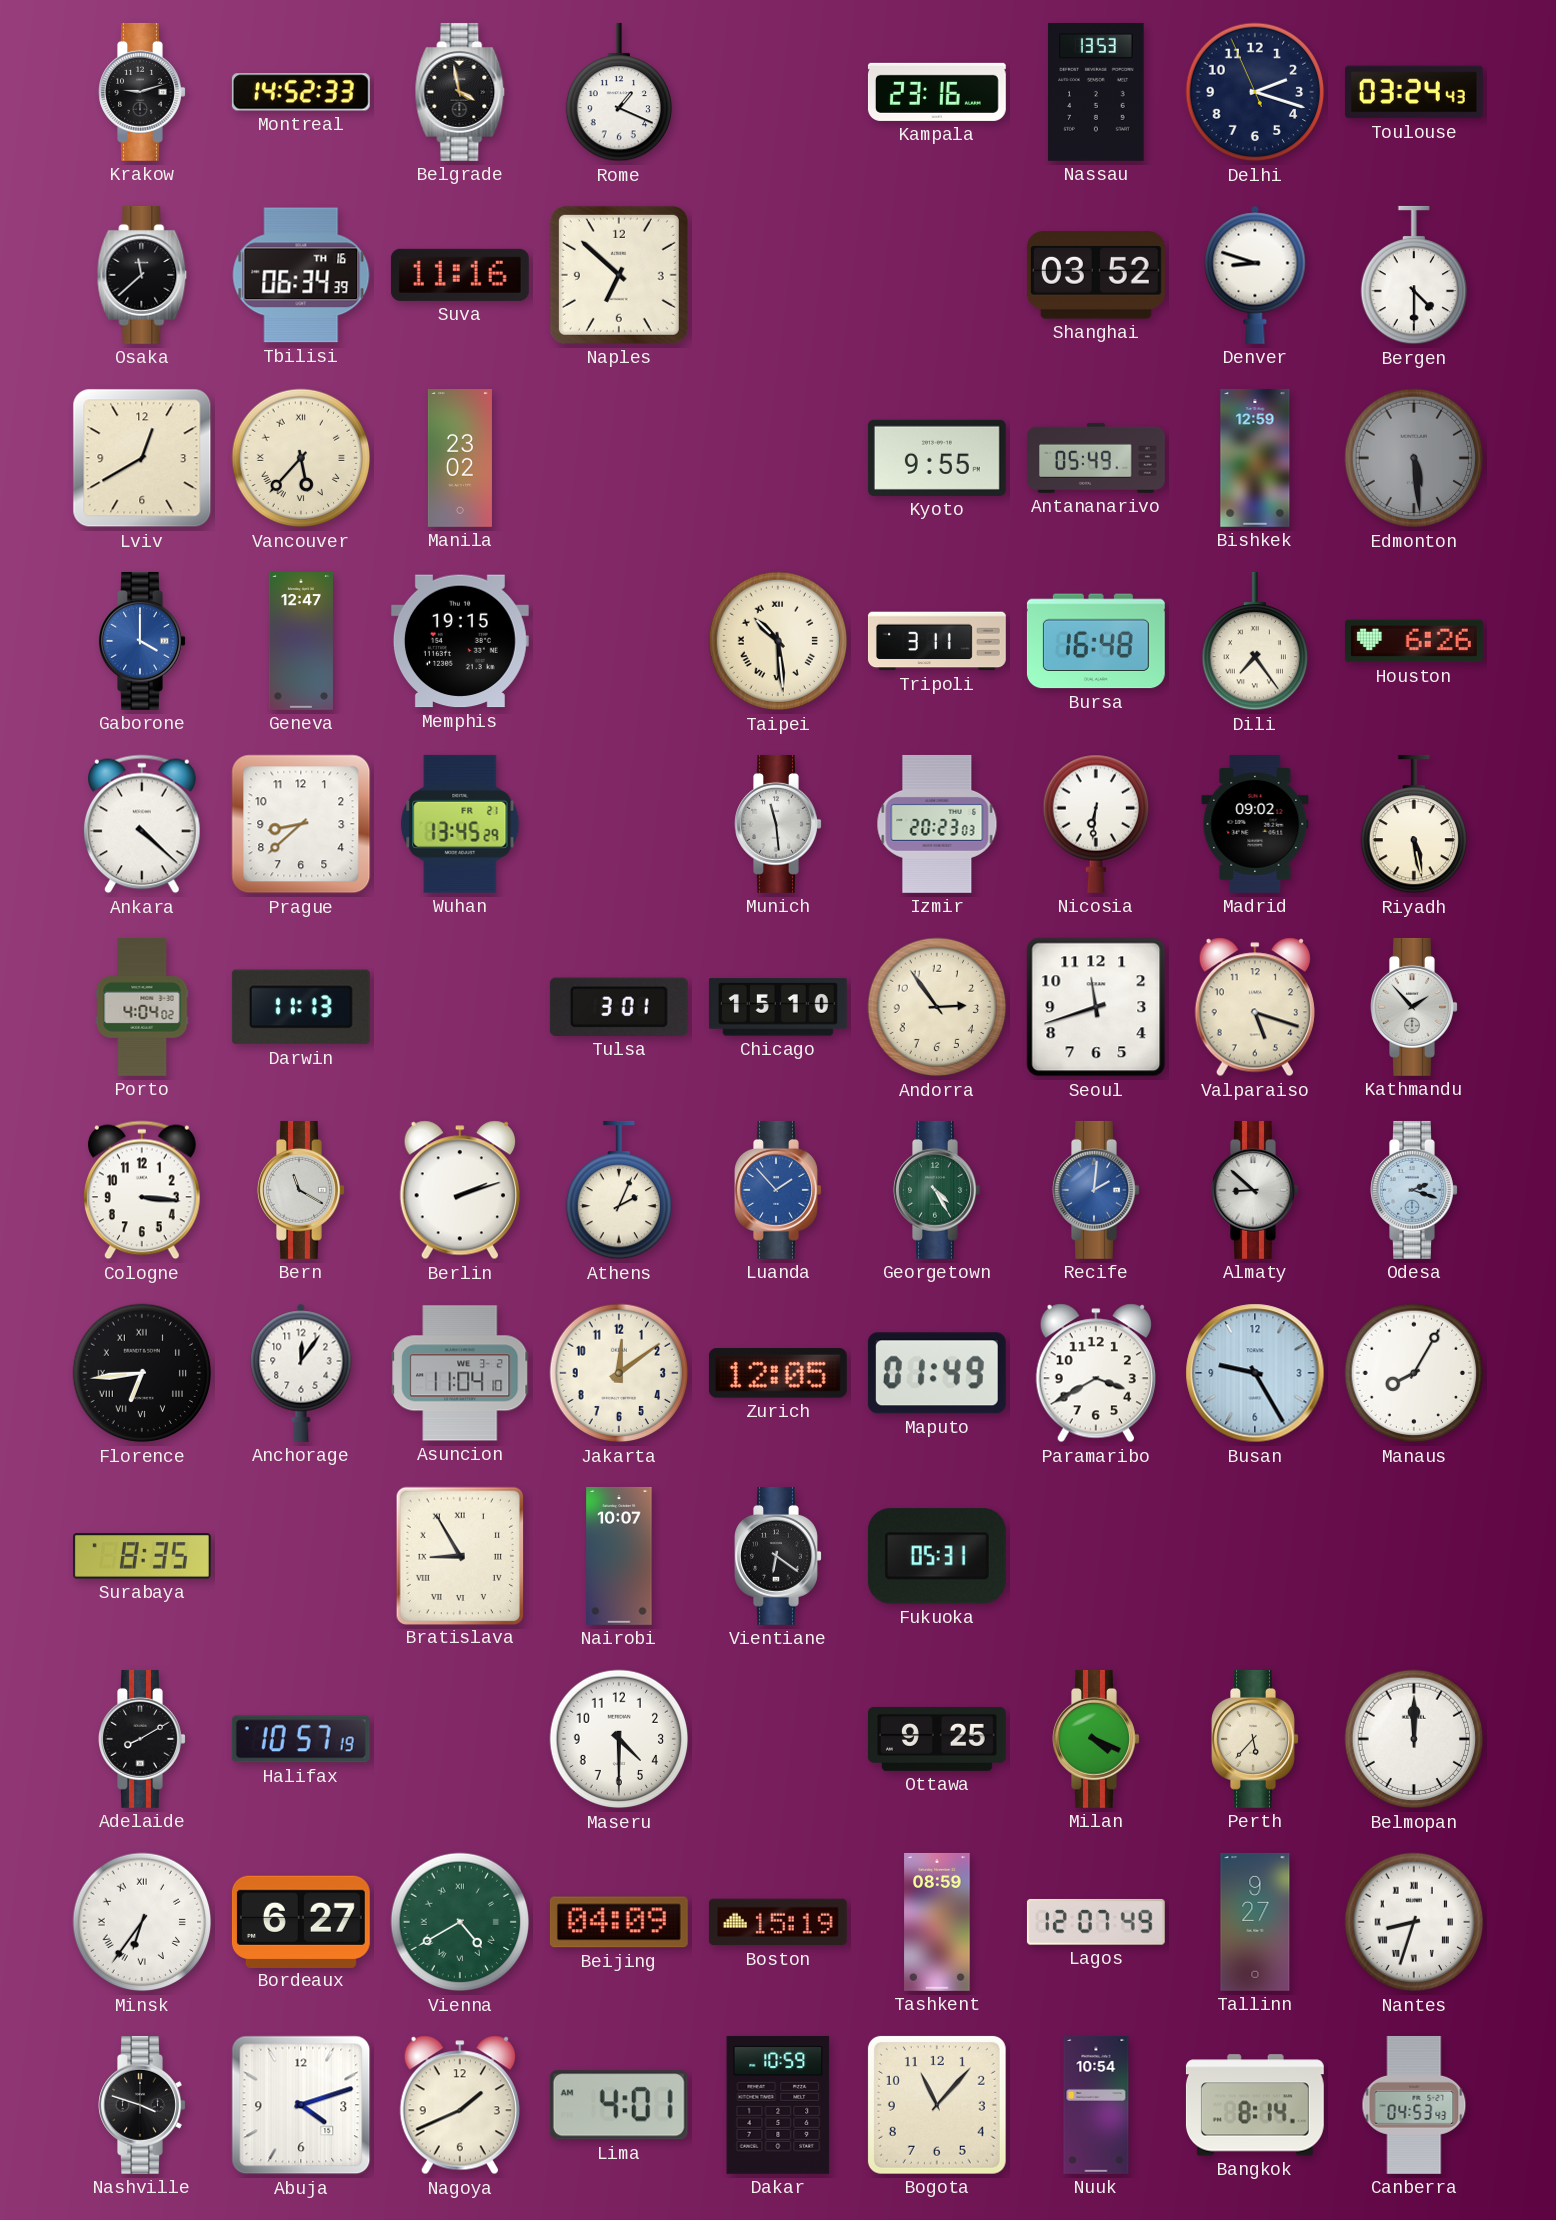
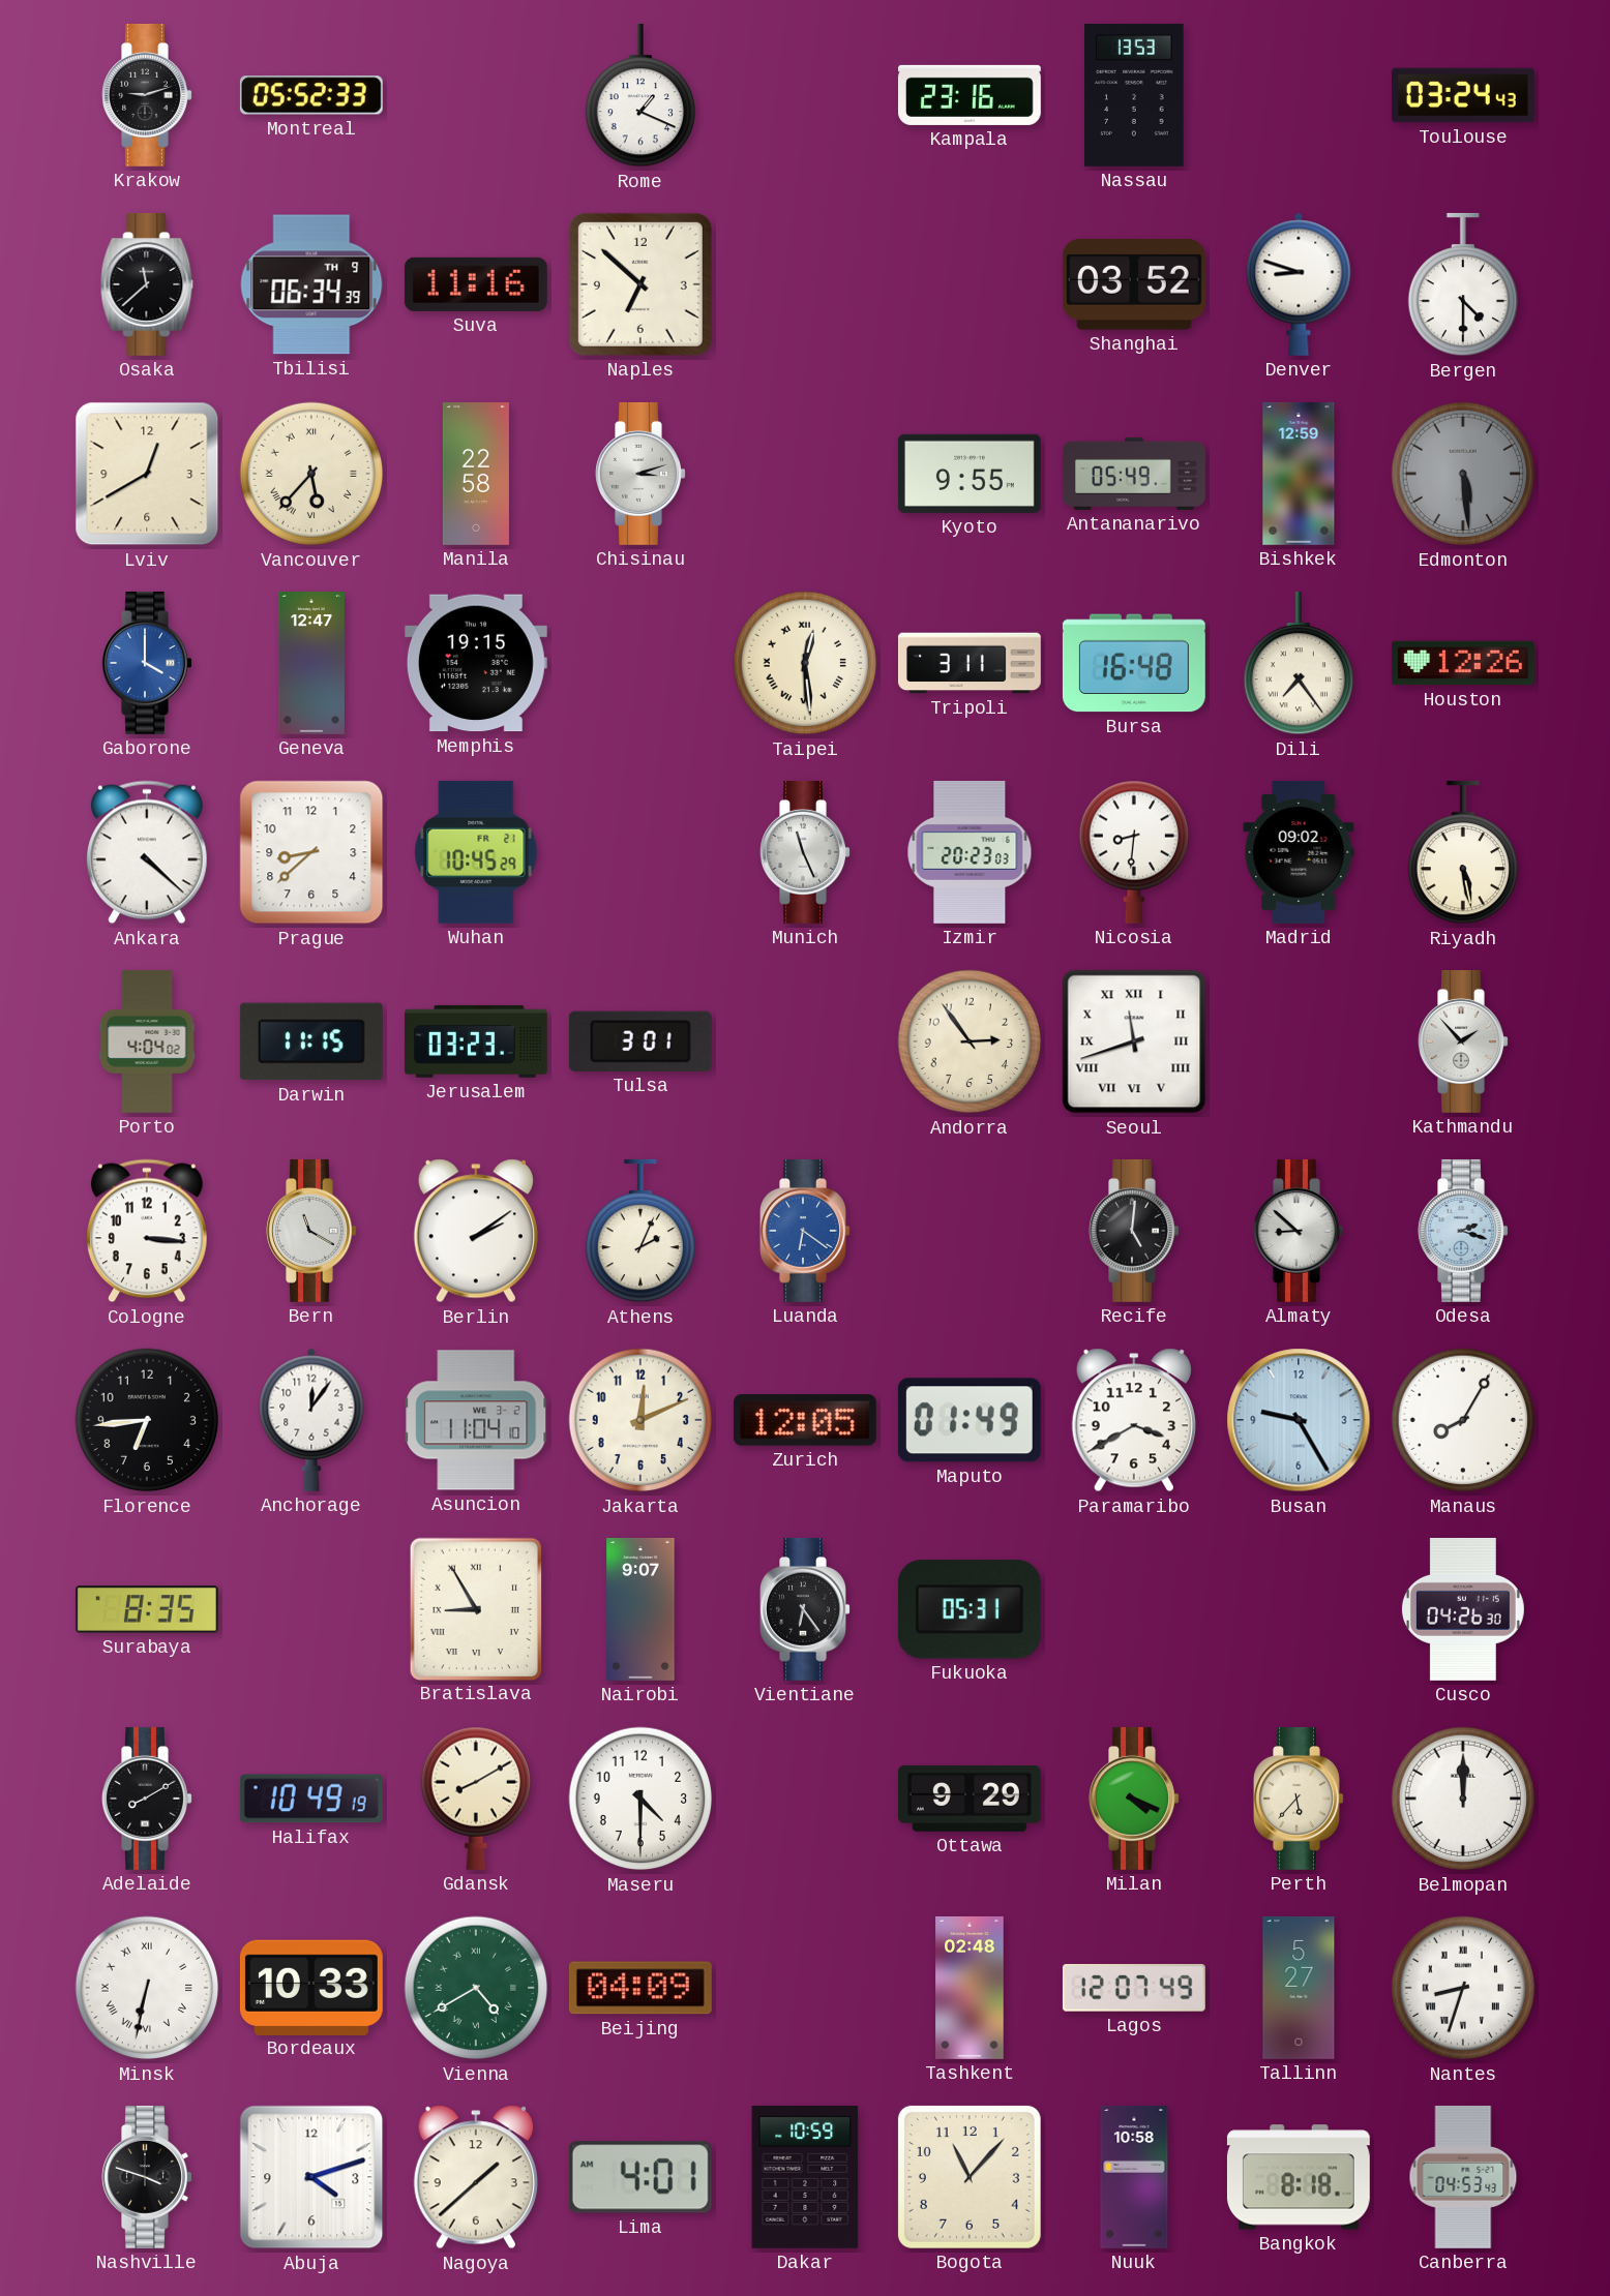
Montreal: 14:52 -> 05:52
Belgrade: 3:58 -> none
Delhi: 2:17 -> none
Tbilisi date: TH 16 -> TH 9
Manila: 23:02 -> 22:58
Chisinau: none -> 3:12
Taipei: 10:29 -> 12:29
Houston: 6:26 -> 12:26
Wuhan: 13:45 -> 10:45
Munich: 11:29 -> 11:26
Nicosia: 6:31 -> 8:31
Darwin: 11:13 -> 11:15
Jerusalem: none -> 03:23
Chicago: 15:10 -> none
Seoul numerals: Arabic -> Roman
Valparaiso: 5:18 -> none
Berlin: 2:12 -> 2:09
Luanda: 1:53 -> 6:21
Georgetown: 4:25 -> none
Recife: 2:01 -> 5:01
Recife dial: blue -> black
Florence numerals: Roman -> Arabic
Jakarta: 12:09 -> 12:11
Nairobi: 10:07 -> 9:07
Vientiane: 6:21 -> 6:24
Cusco: none -> 04:26
Halifax: 10:57 -> 10:49
Gdansk: none -> 8:10
Ottawa: 9:25 -> 9:29
Minsk: 6:36 -> 6:32
Bordeaux: 6:27 -> 10:33
Boston: 15:19 -> none
Tashkent: 08:59 -> 02:48
Tallinn: 9:27 -> 5:27
Nagoya: 1:41 -> 1:38
Nuuk: 10:54 -> 10:58
Bangkok: 8:14 -> 8:18
